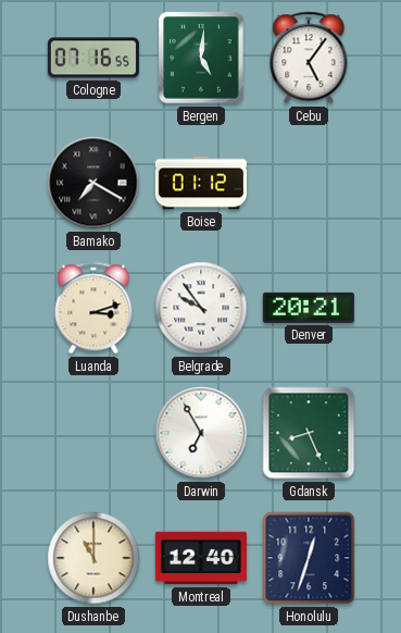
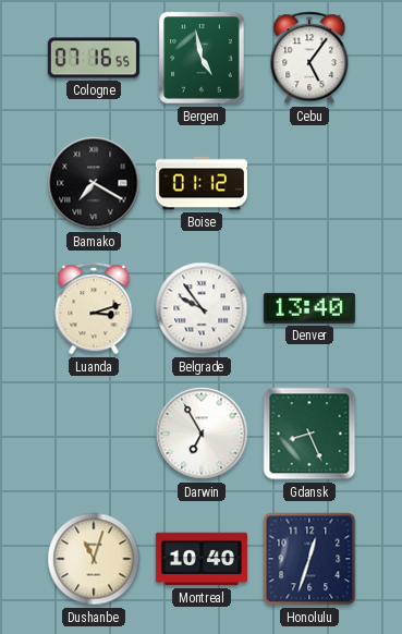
Bergen: 5:01 -> 4:58
Denver: 20:21 -> 13:40
Dushanbe: 11:00 -> 11:03
Montreal: 12:40 -> 10:40
